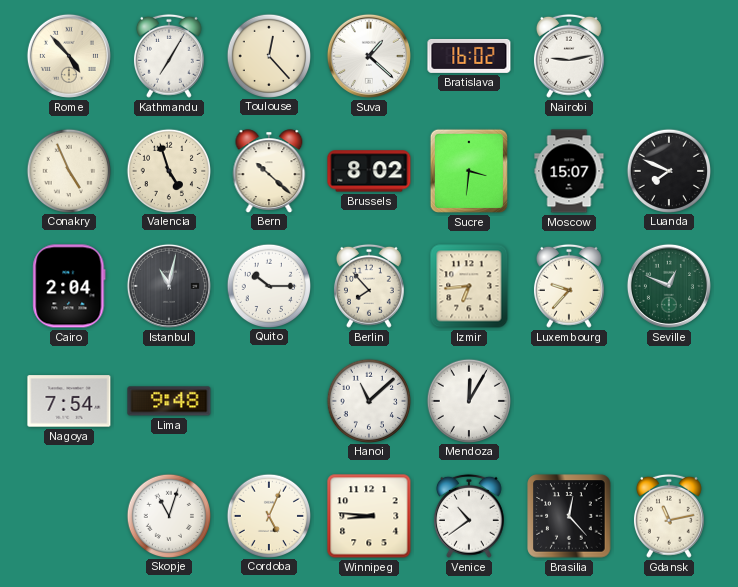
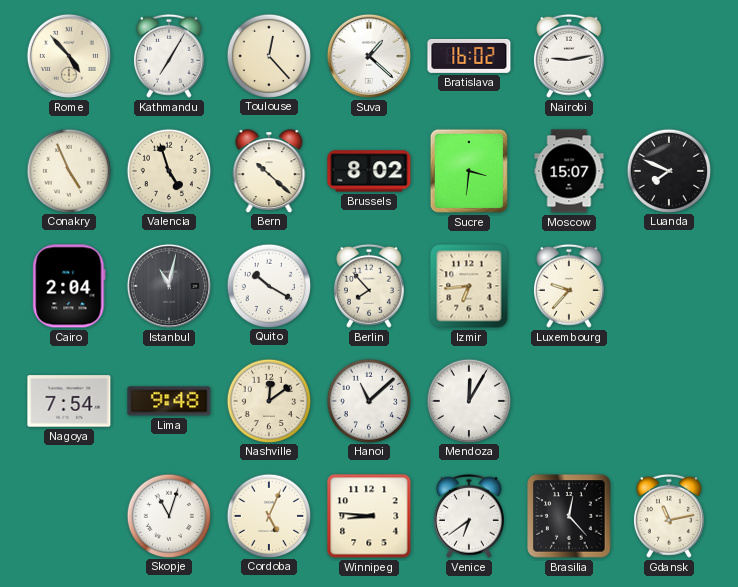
Quito: 10:15 -> 10:20
Seville: 12:49 -> none
Nashville: none -> 12:09
Venice: 10:39 -> 6:39
